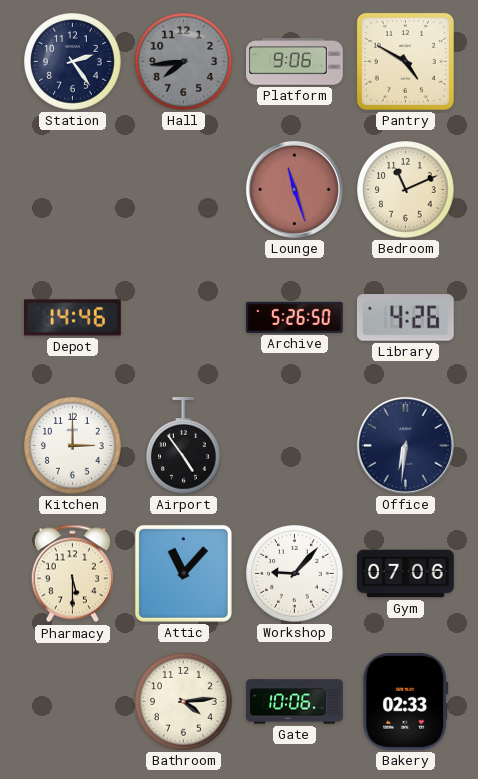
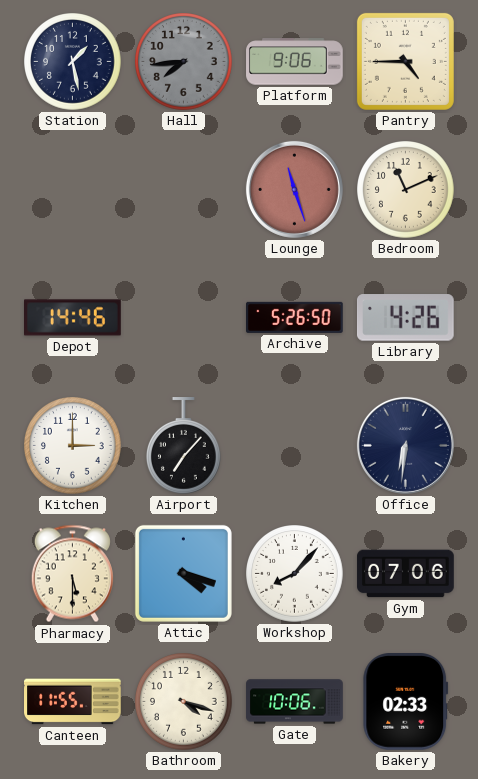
Station: 2:24 -> 1:28
Pantry: 4:50 -> 4:45
Airport: 4:54 -> 7:07
Attic: 11:07 -> 4:18
Workshop: 9:07 -> 8:07
Canteen: none -> 11:55
Bathroom: 4:14 -> 4:18
